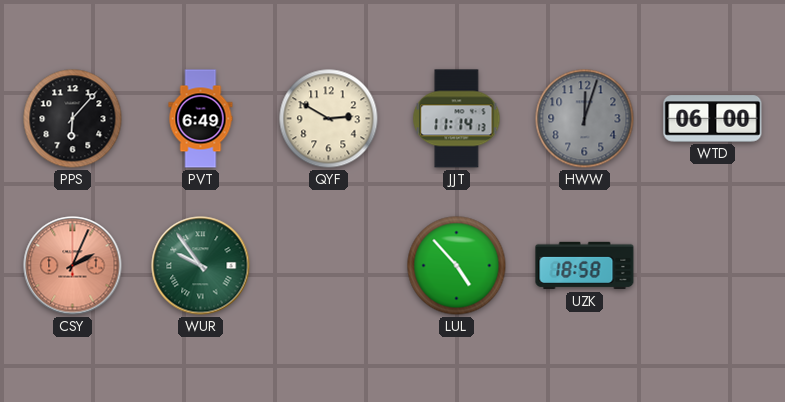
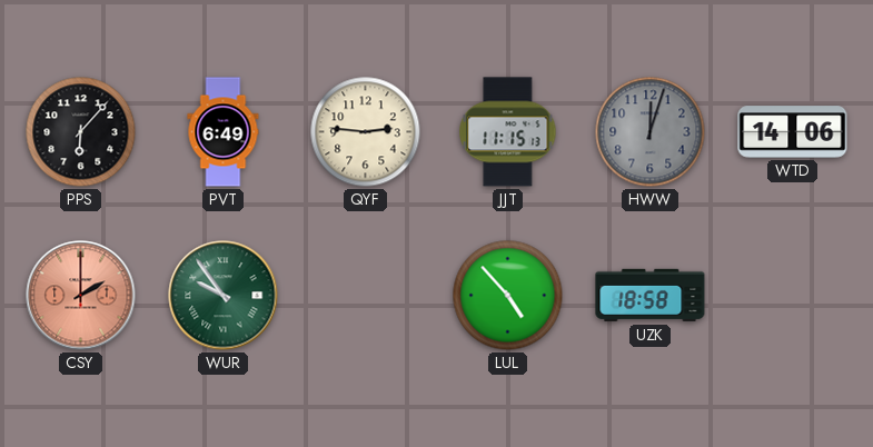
QYF: 2:50 -> 2:46
JJT: 11:14 -> 11:15
WTD: 06:00 -> 14:06
CSY: 2:04 -> 2:00
